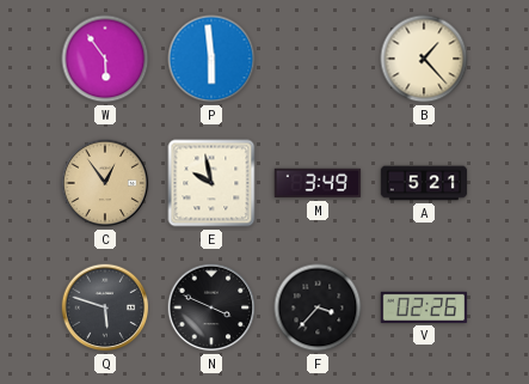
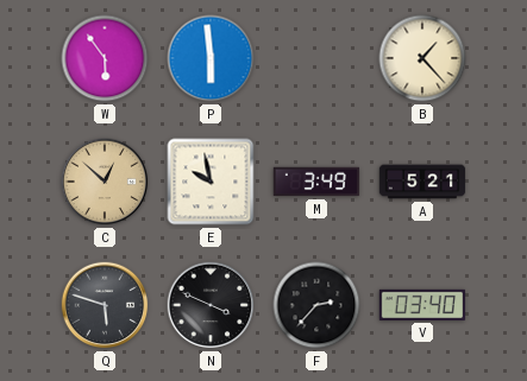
C: 12:54 -> 12:52
F: 3:37 -> 2:37
V: 02:26 -> 03:40
